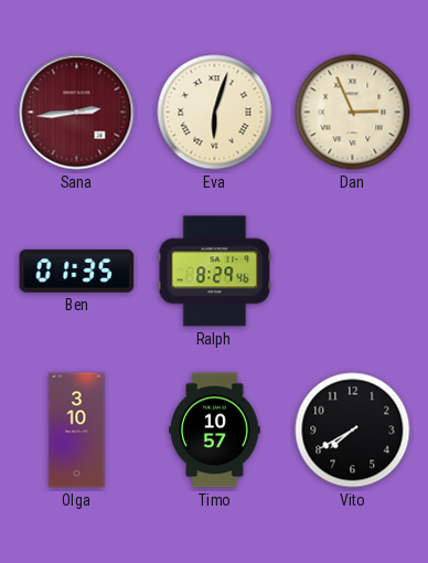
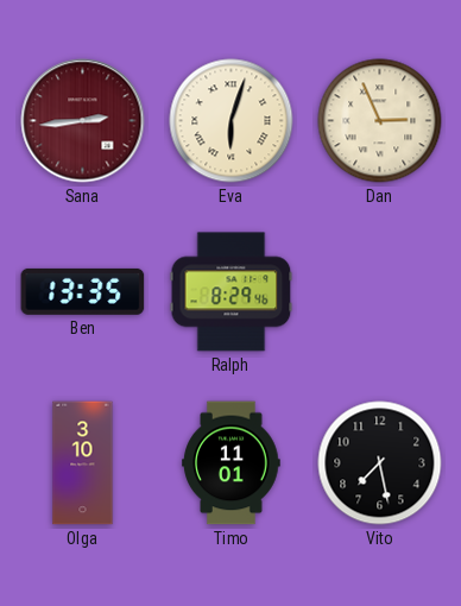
Ben: 01:35 -> 13:35
Timo: 10:57 -> 11:01
Vito: 7:40 -> 7:28
